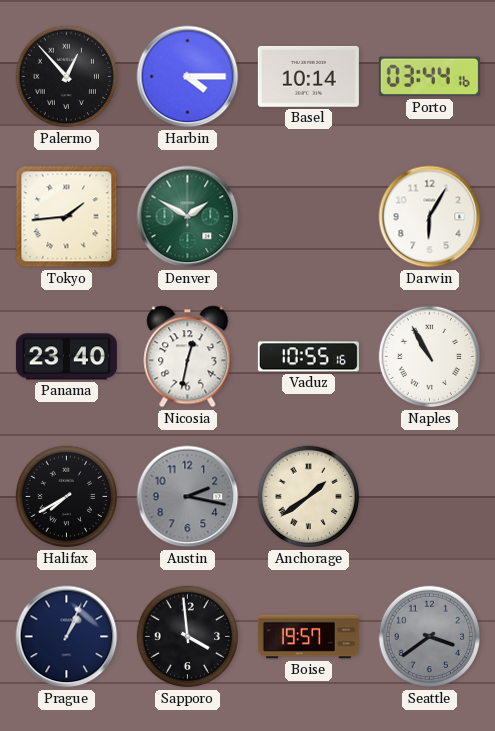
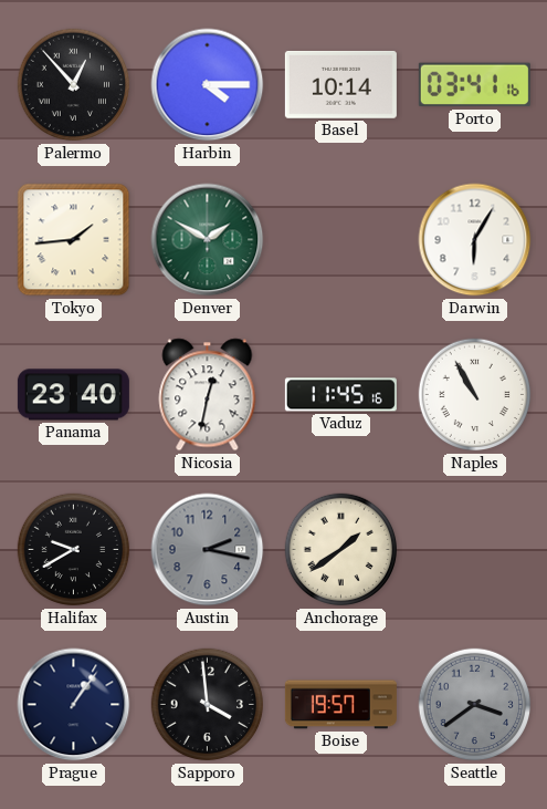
Porto: 03:44 -> 03:41
Vaduz: 10:55 -> 11:45
Halifax: 7:40 -> 9:40
Prague: 1:04 -> 1:06
